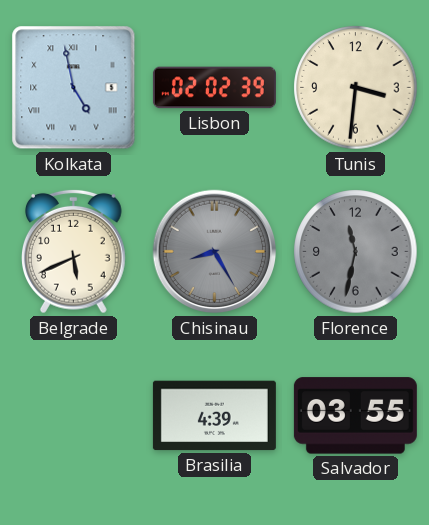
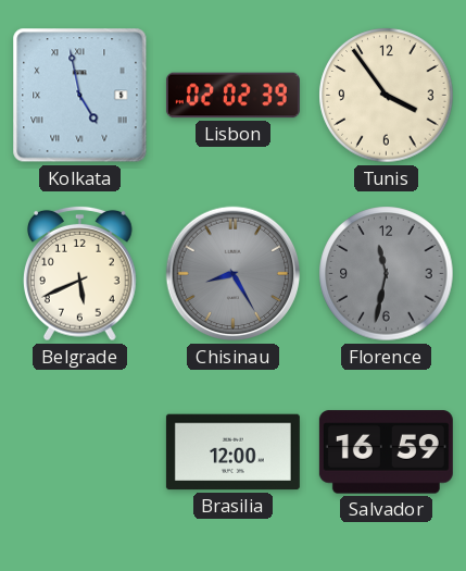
Tunis: 3:31 -> 3:54
Brasilia: 4:39 -> 12:00
Salvador: 03:55 -> 16:59
